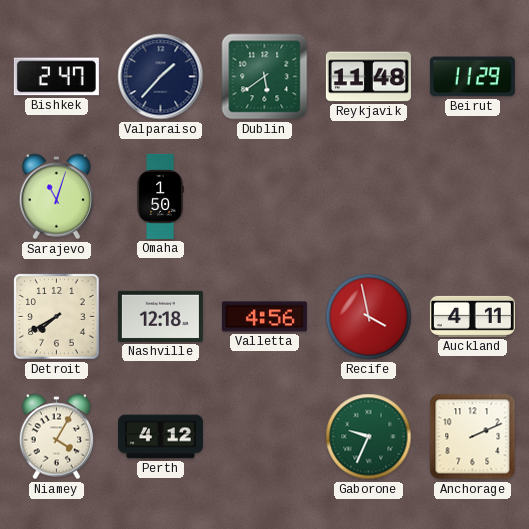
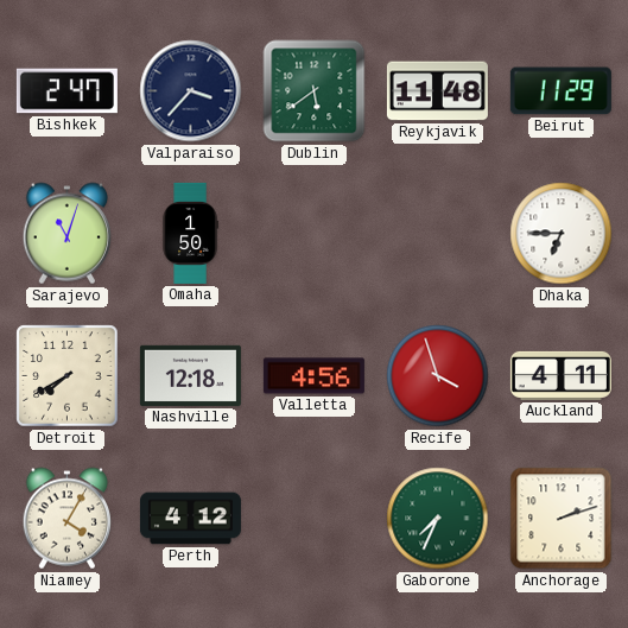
Valparaiso: 1:37 -> 3:37
Dhaka: none -> 6:45
Recife: 3:58 -> 3:57
Gaborone: 9:34 -> 7:34
Anchorage: 2:11 -> 2:12
